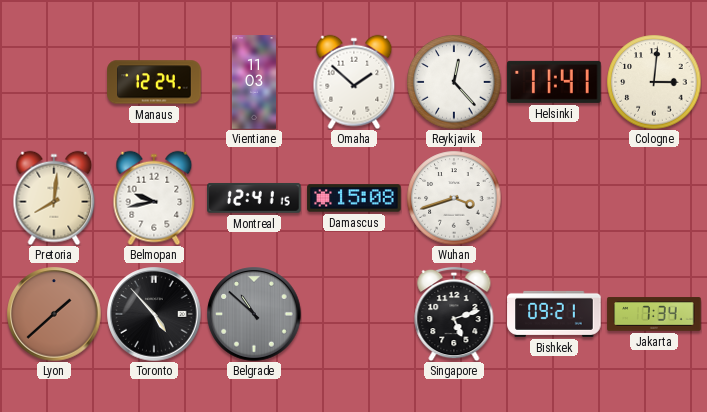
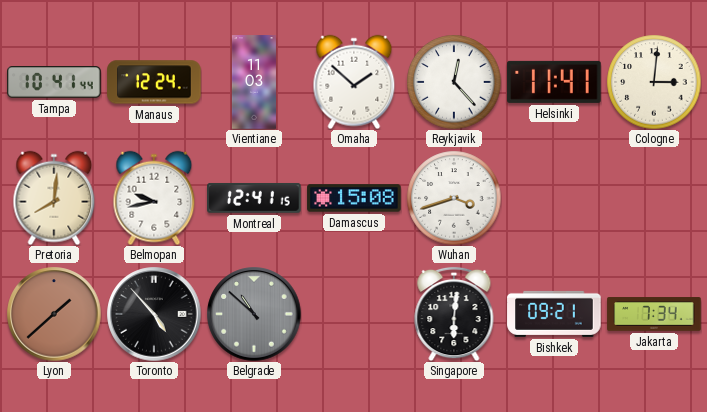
Tampa: none -> 10:41
Singapore: 5:12 -> 6:01
